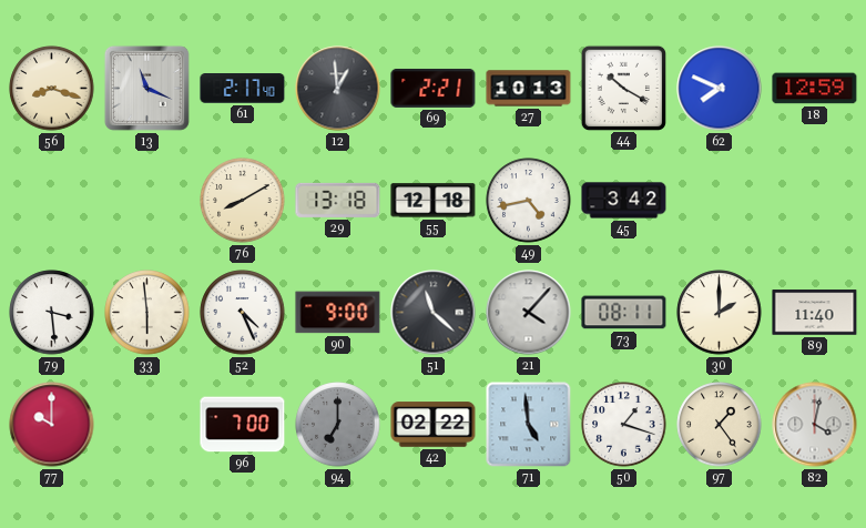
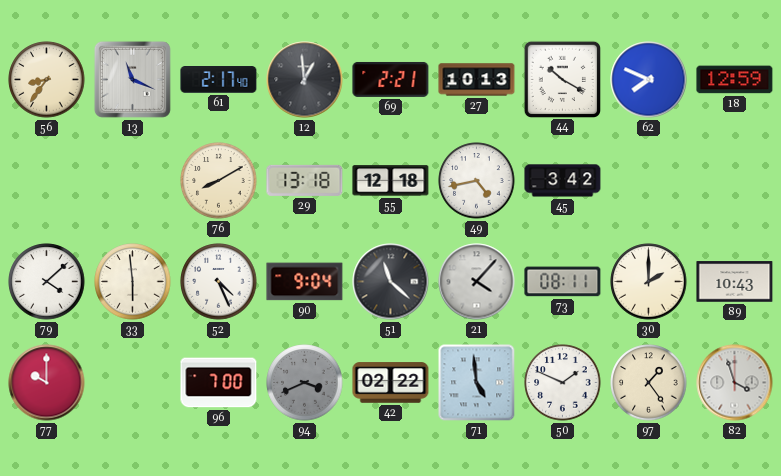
56: 8:18 -> 8:36
79: 3:29 -> 4:08
90: 9:00 -> 9:04
89: 11:40 -> 10:43
94: 7:00 -> 3:41
50: 1:18 -> 1:49
82: 4:02 -> 3:57
